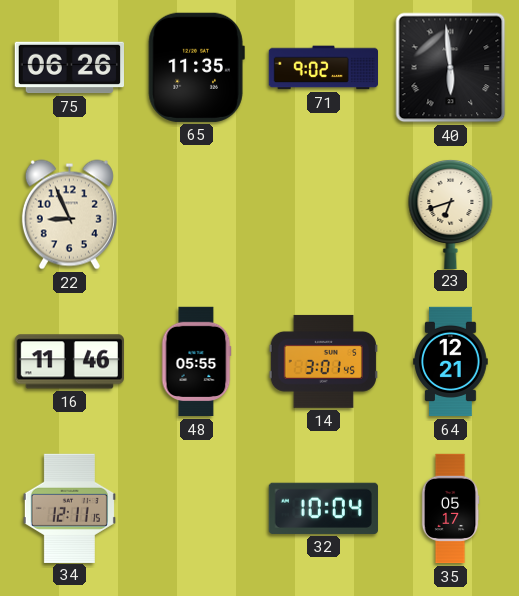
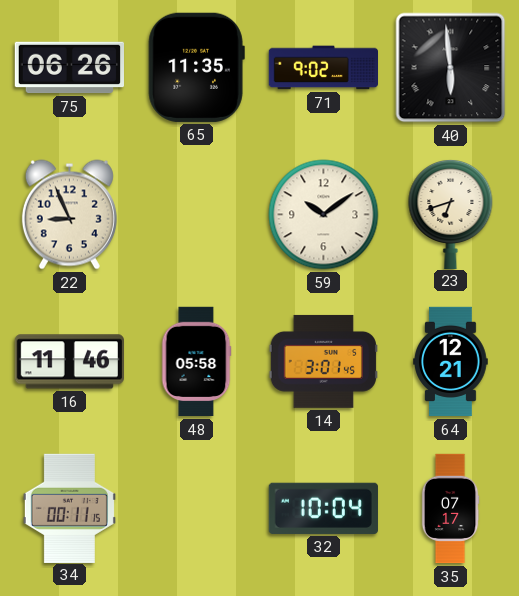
59: none -> 10:09
48: 05:55 -> 05:58
34: 12:11 -> 00:11
35: 05:17 -> 07:17
